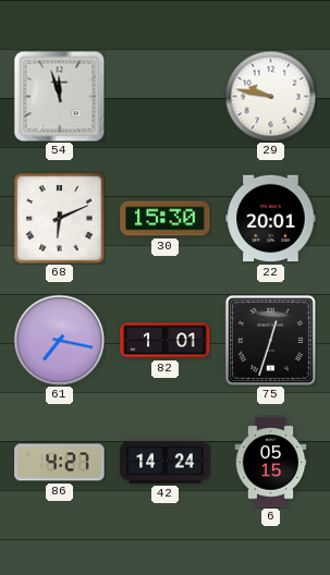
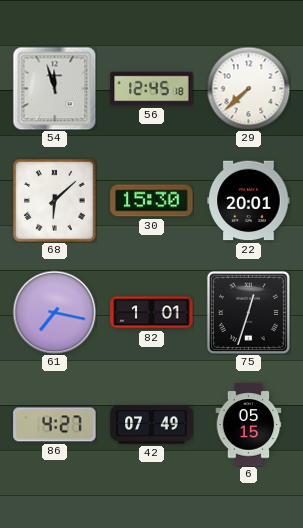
56: none -> 12:45
29: 9:47 -> 7:38
68: 6:11 -> 6:08
42: 14:24 -> 07:49
